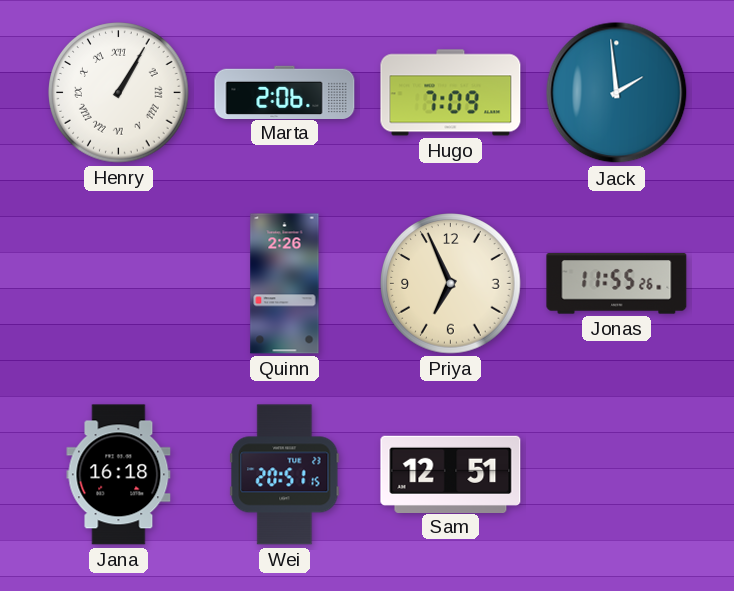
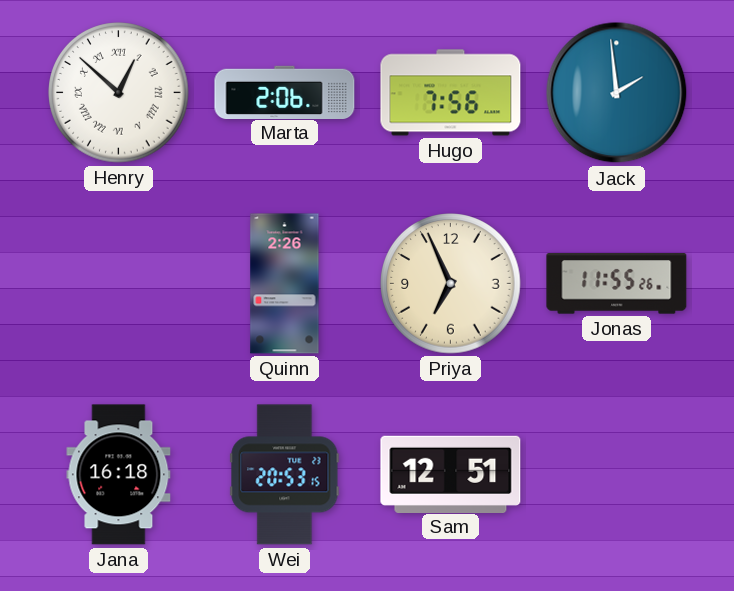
Henry: 1:05 -> 12:52
Hugo: 7:09 -> 7:56
Wei: 20:51 -> 20:53
